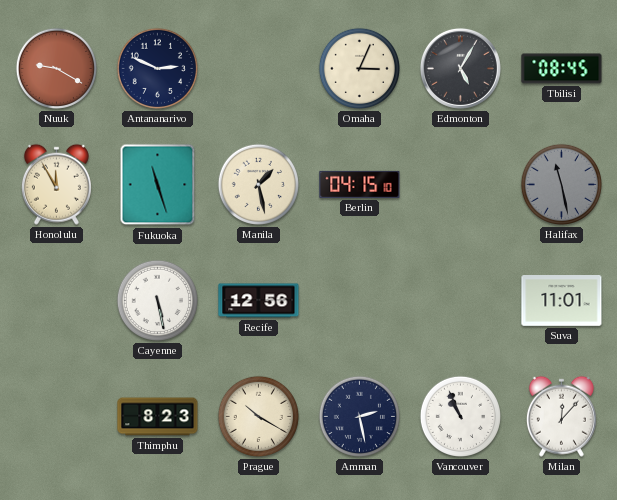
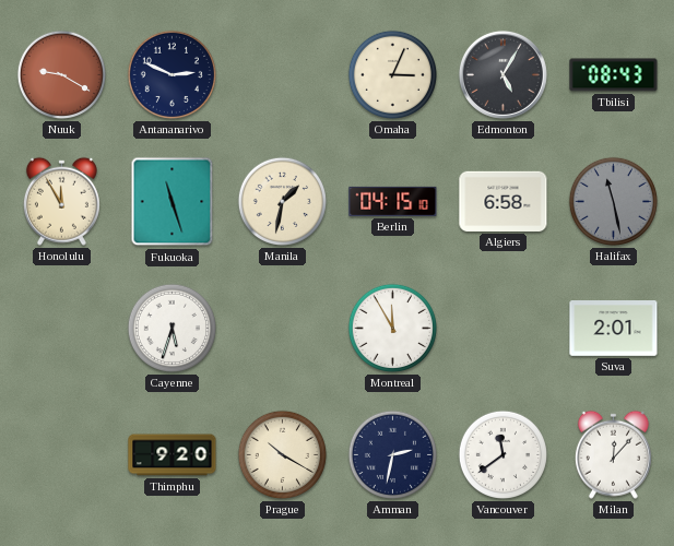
Tbilisi: 08:45 -> 08:43
Manila: 1:28 -> 1:32
Algiers: none -> 6:58
Cayenne: 5:28 -> 5:33
Recife: 12:56 -> none
Montreal: none -> 11:55
Suva: 11:01 -> 2:01
Thimphu: 8:23 -> 9:20
Amman: 2:28 -> 2:32
Vancouver: 10:56 -> 11:39
